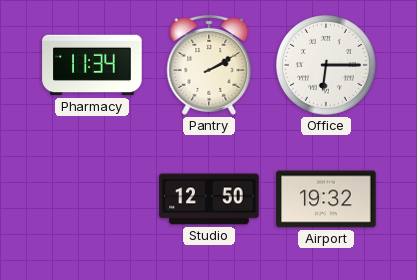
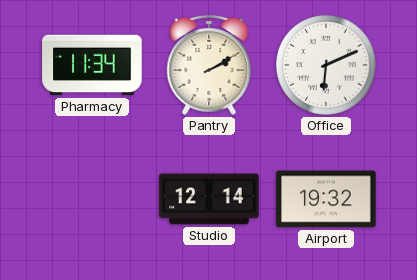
Office: 6:15 -> 6:11
Studio: 12:50 -> 12:14
